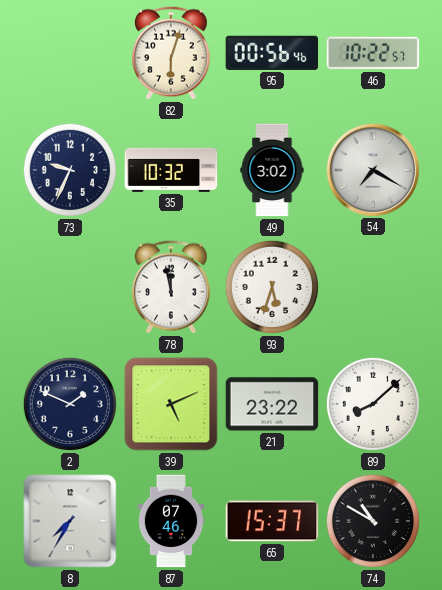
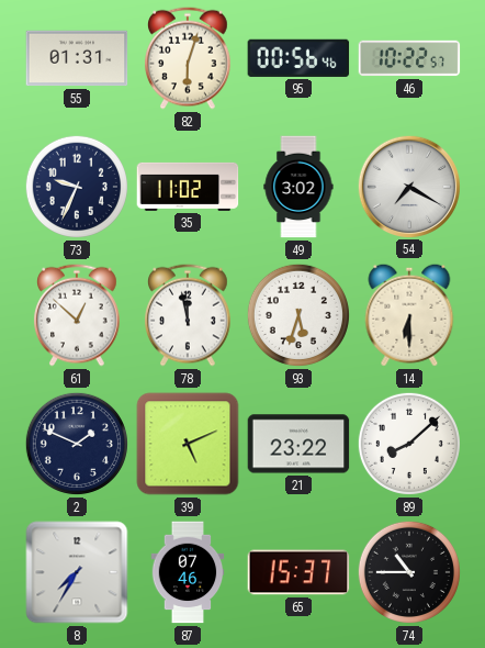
55: none -> 01:31
35: 10:32 -> 11:02
61: none -> 12:52
14: none -> 6:30
74: 10:50 -> 10:45
